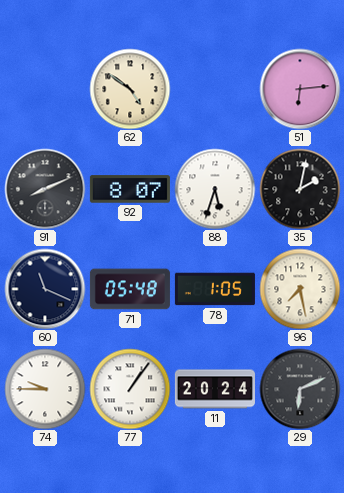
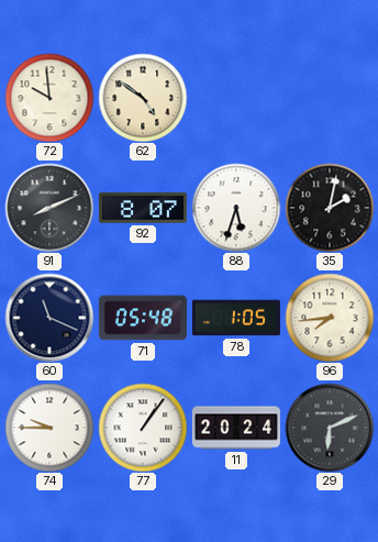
72: none -> 9:59
51: 6:14 -> none
96: 7:28 -> 7:44
